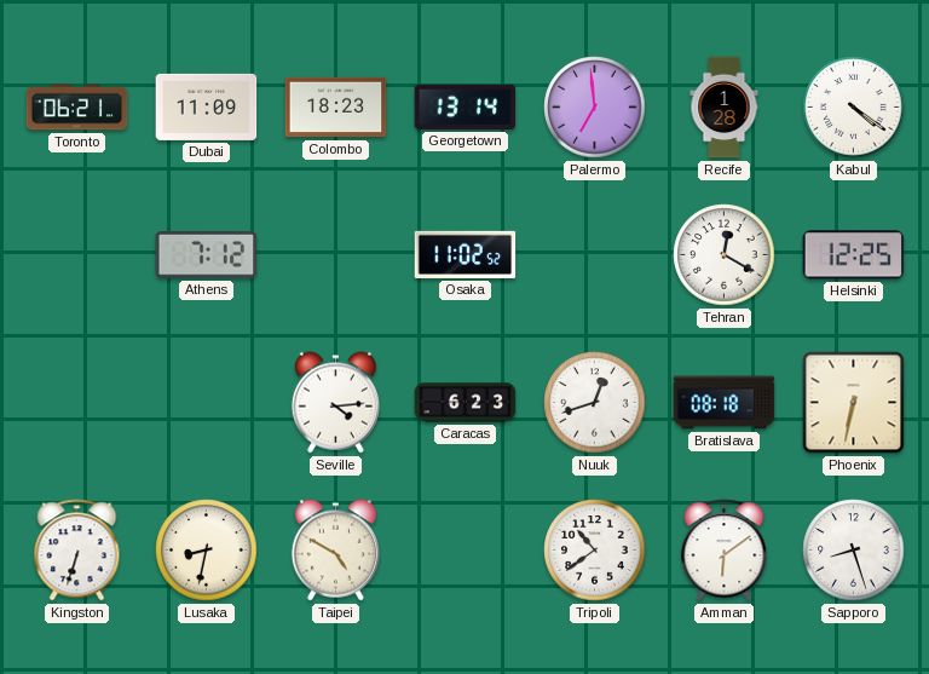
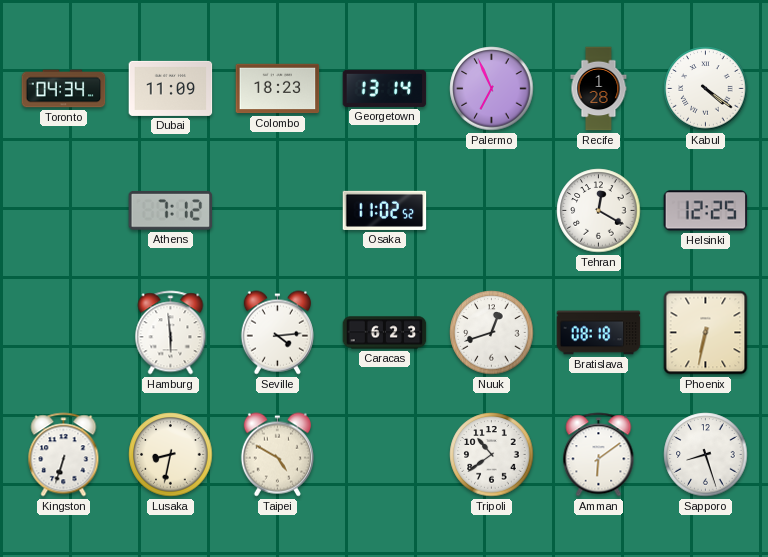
Toronto: 06:21 -> 04:34
Palermo: 6:59 -> 6:56
Hamburg: none -> 5:59
